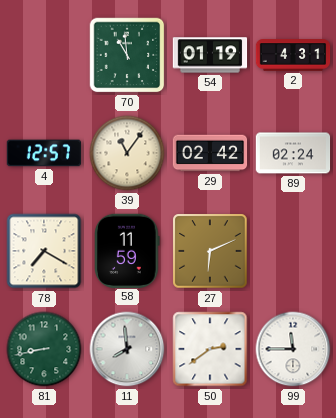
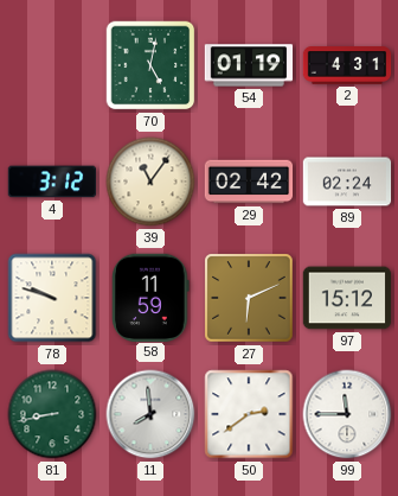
70: 10:59 -> 5:02
4: 12:57 -> 3:12
78: 7:20 -> 9:48
97: none -> 15:12
